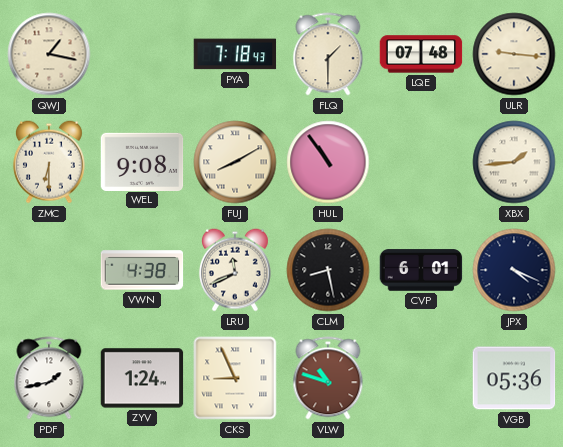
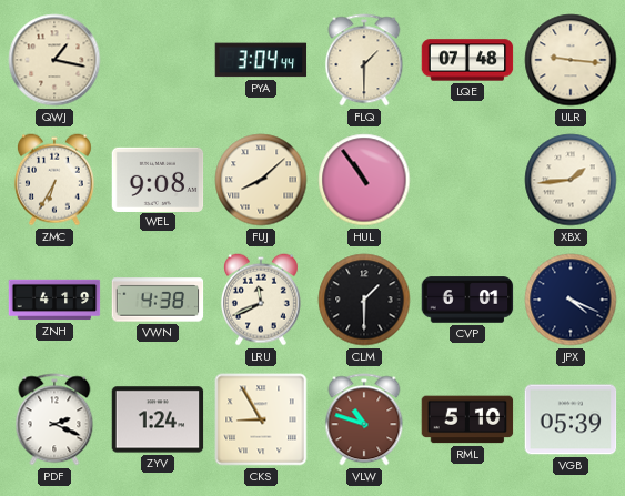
PYA: 7:18 -> 3:04
ZMC: 6:30 -> 6:35
FUJ: 8:10 -> 8:08
ZNH: none -> 4:19
CLM: 8:28 -> 1:30
PDF: 1:43 -> 2:19
CKS: 8:56 -> 8:55
RML: none -> 5:10
VGB: 05:36 -> 05:39
